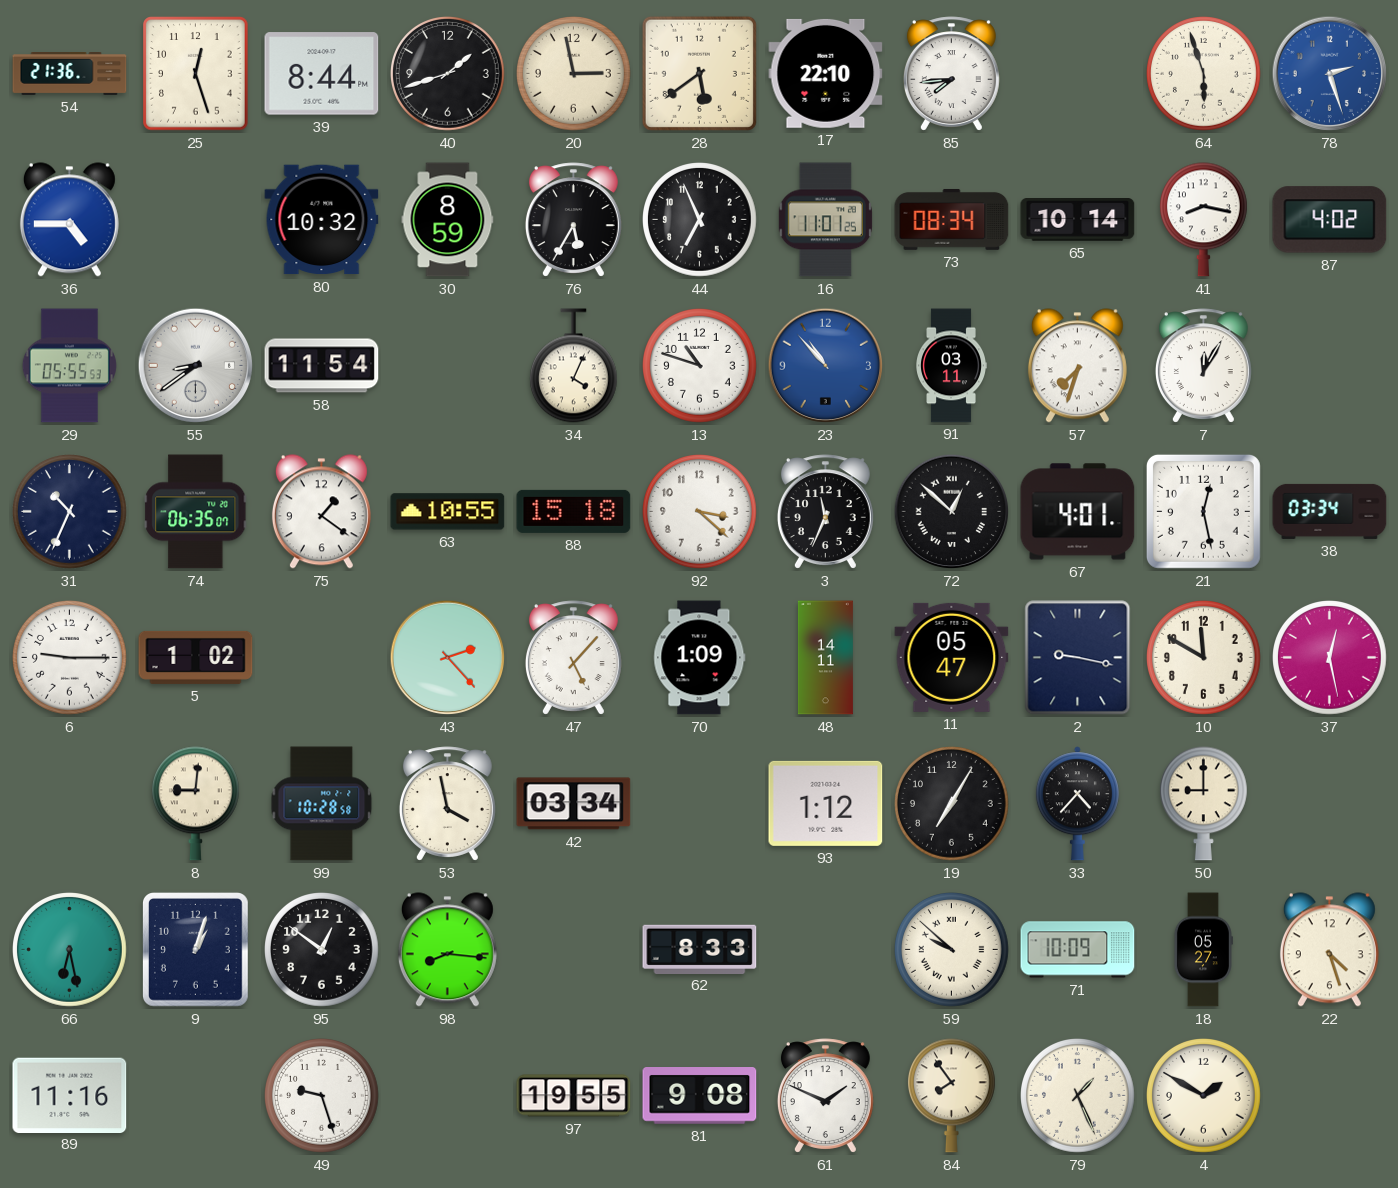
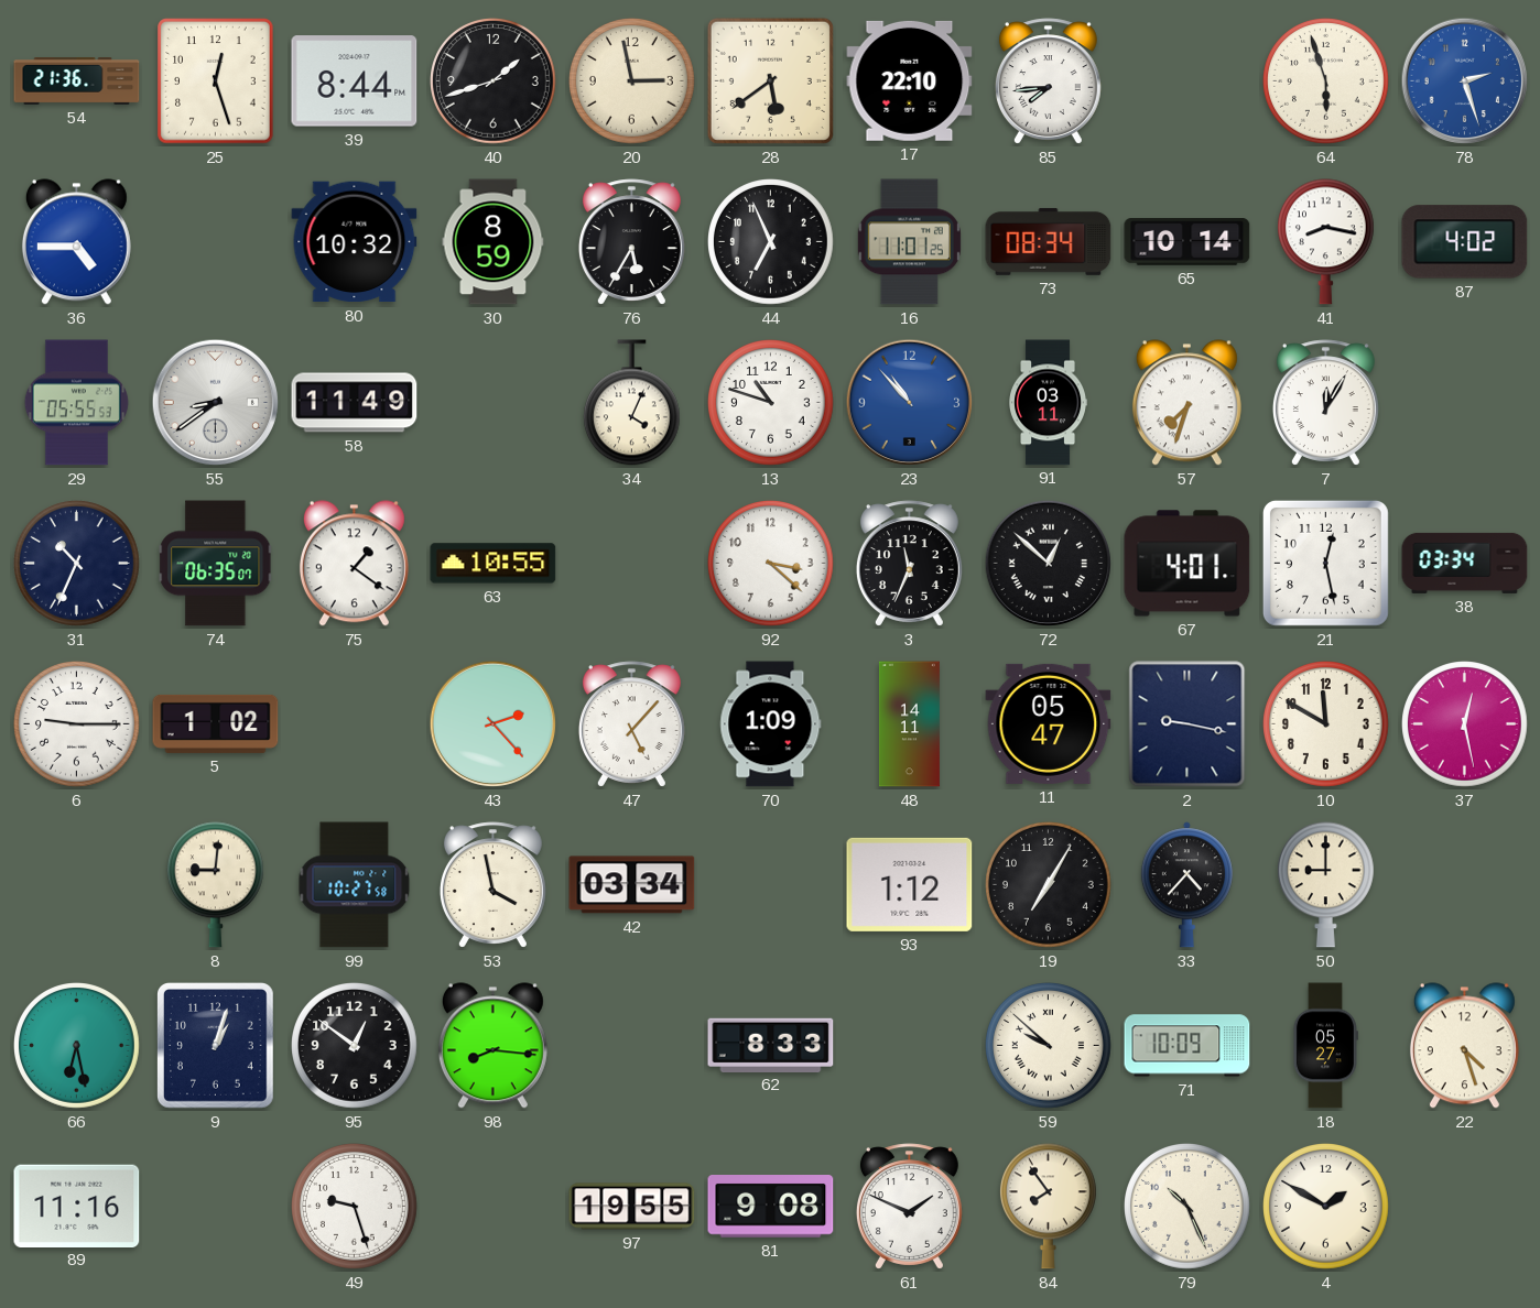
58: 11:54 -> 11:49
88: 15:18 -> none
99: 10:28 -> 10:27
79: 1:26 -> 10:26
